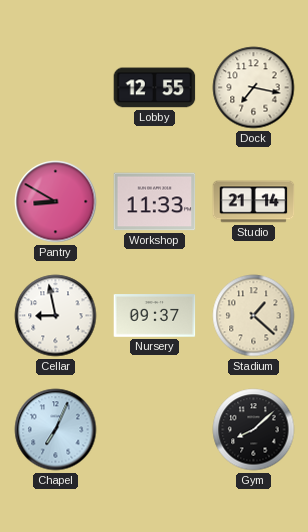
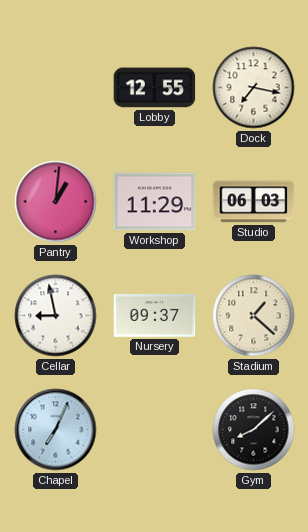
Pantry: 8:50 -> 1:01
Workshop: 11:33 -> 11:29
Studio: 21:14 -> 06:03
